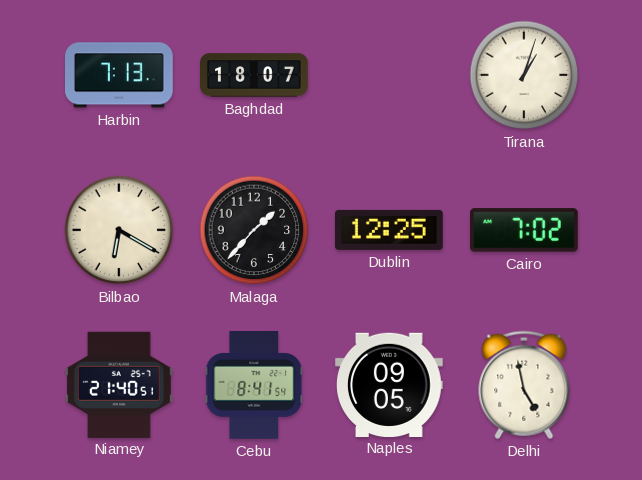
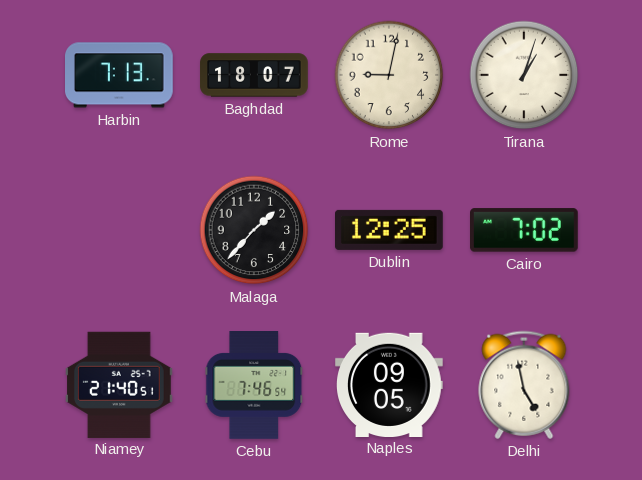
Rome: none -> 9:02
Bilbao: 6:20 -> none
Cebu: 8:41 -> 7:46
